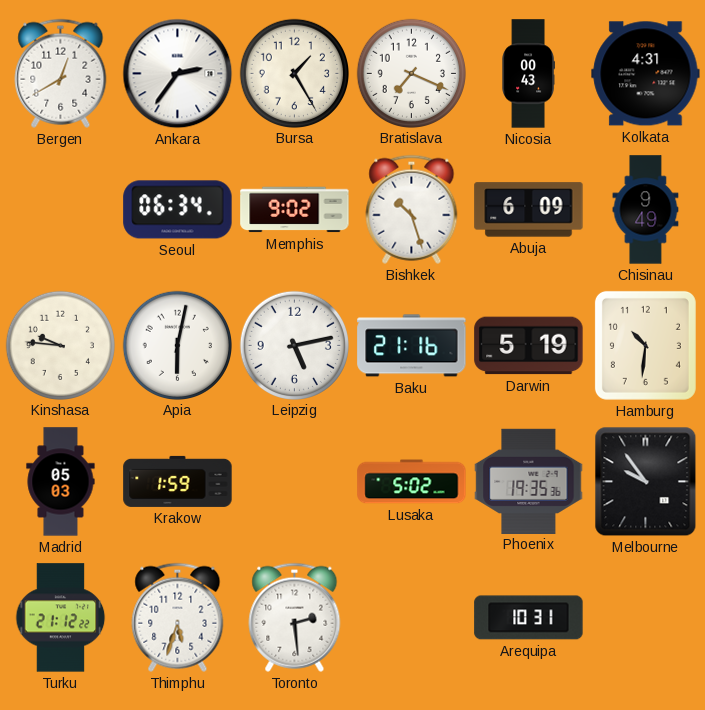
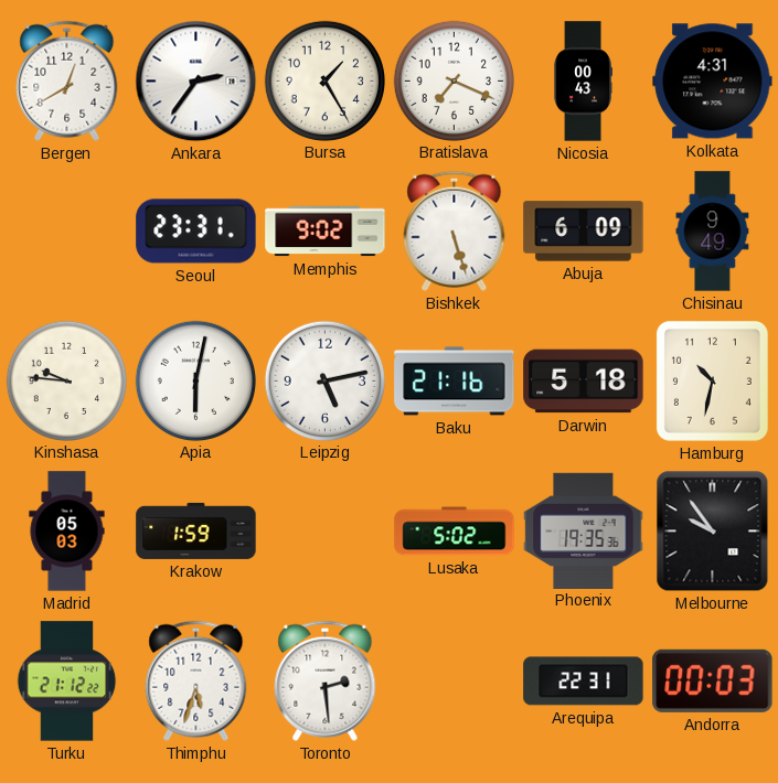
Seoul: 06:34 -> 23:31
Bishkek: 10:27 -> 5:27
Darwin: 5:19 -> 5:18
Hamburg: 10:31 -> 10:32
Arequipa: 10:31 -> 22:31
Andorra: none -> 00:03
